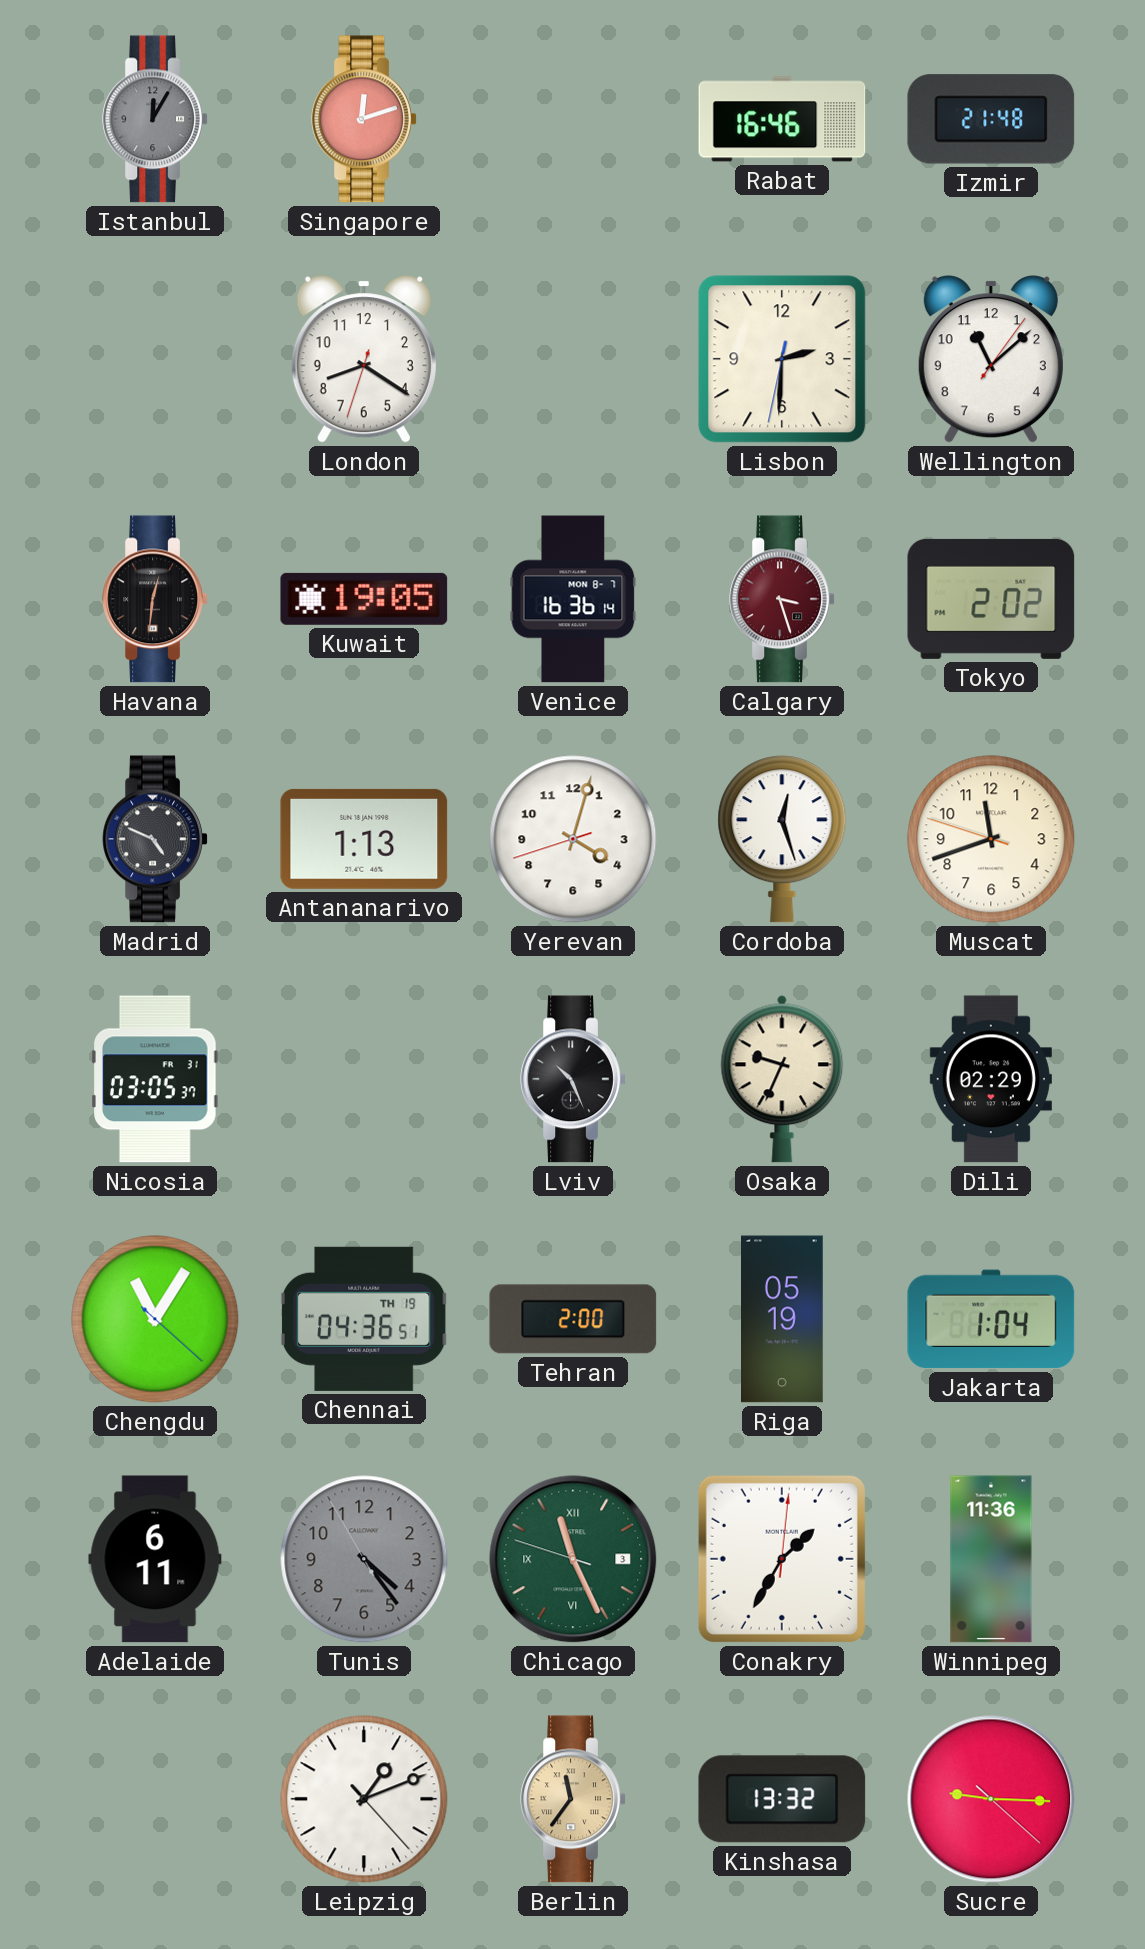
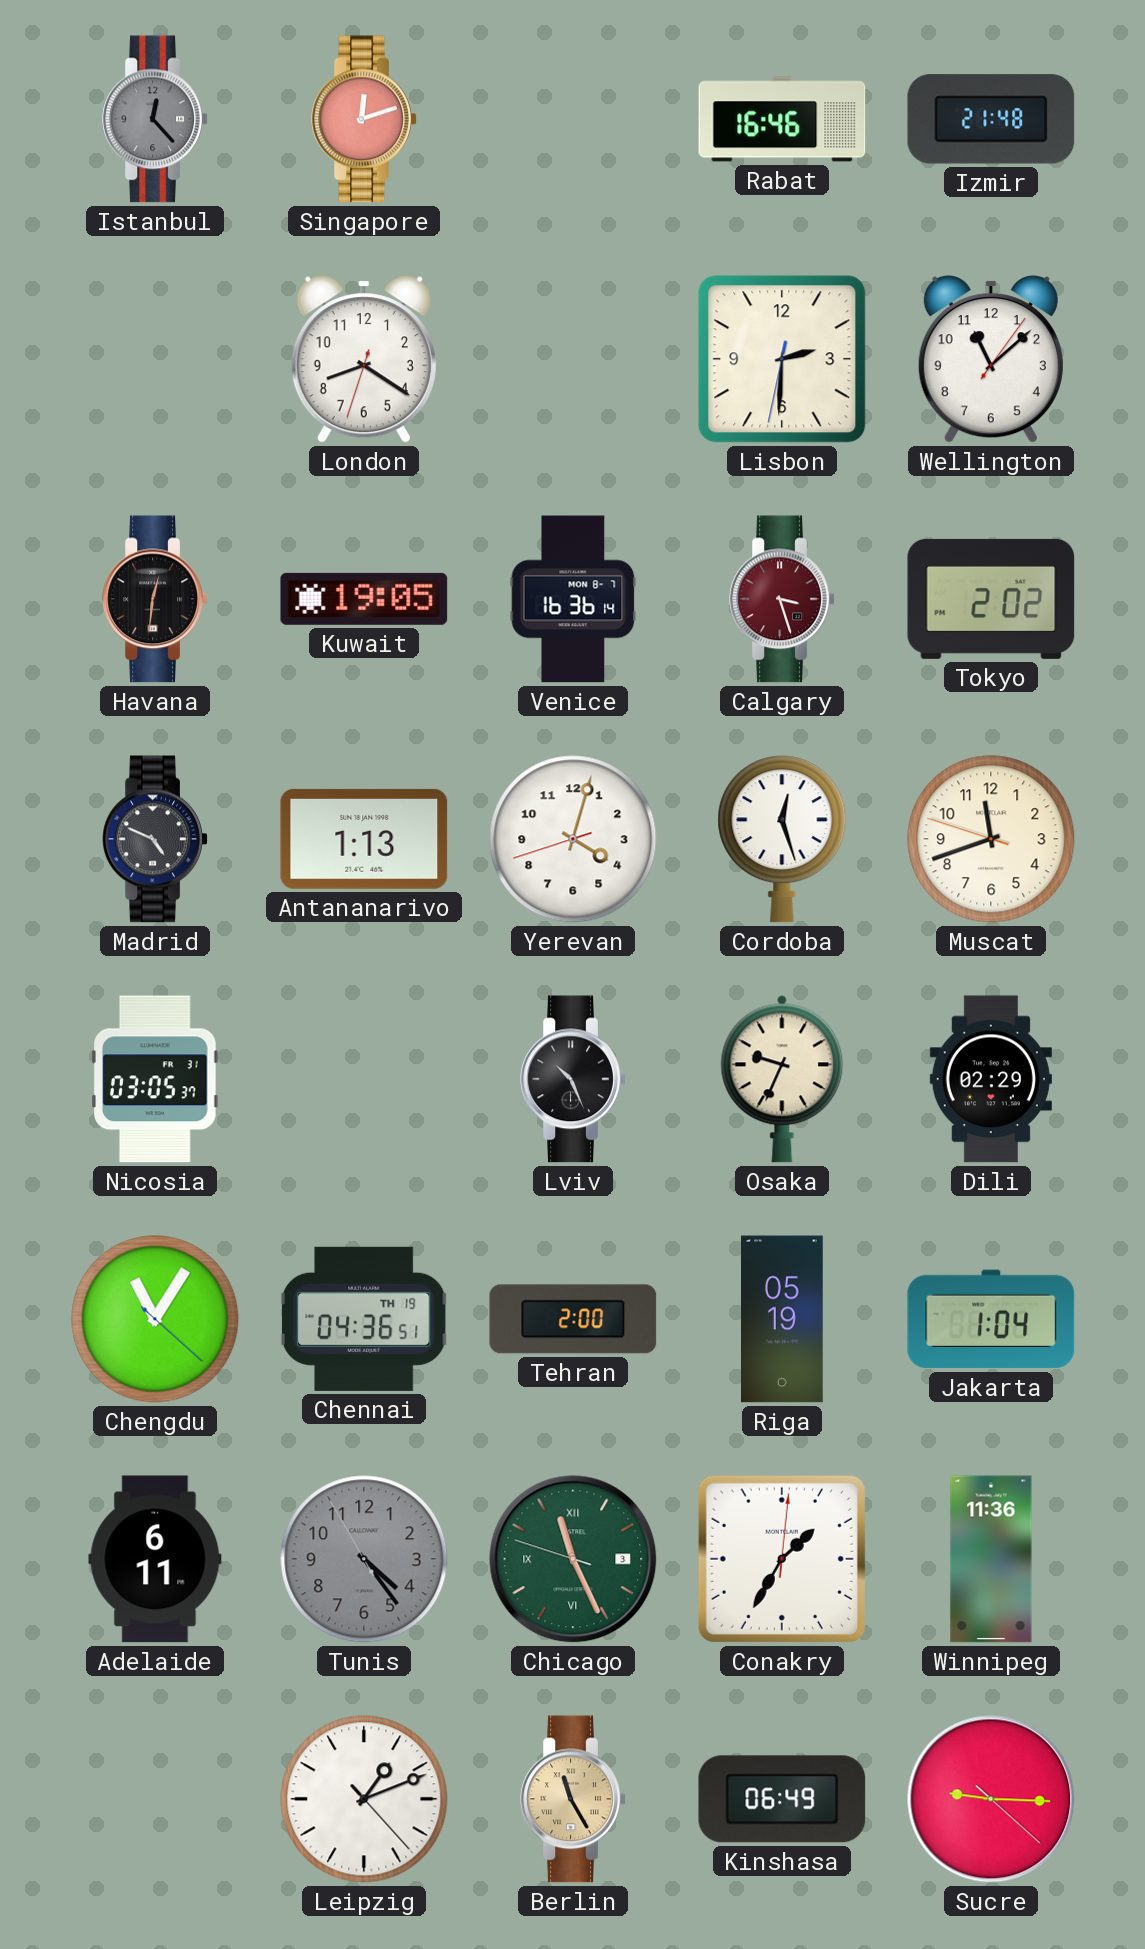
Istanbul: 12:05 -> 12:23
Berlin: 11:36 -> 11:25
Kinshasa: 13:32 -> 06:49
